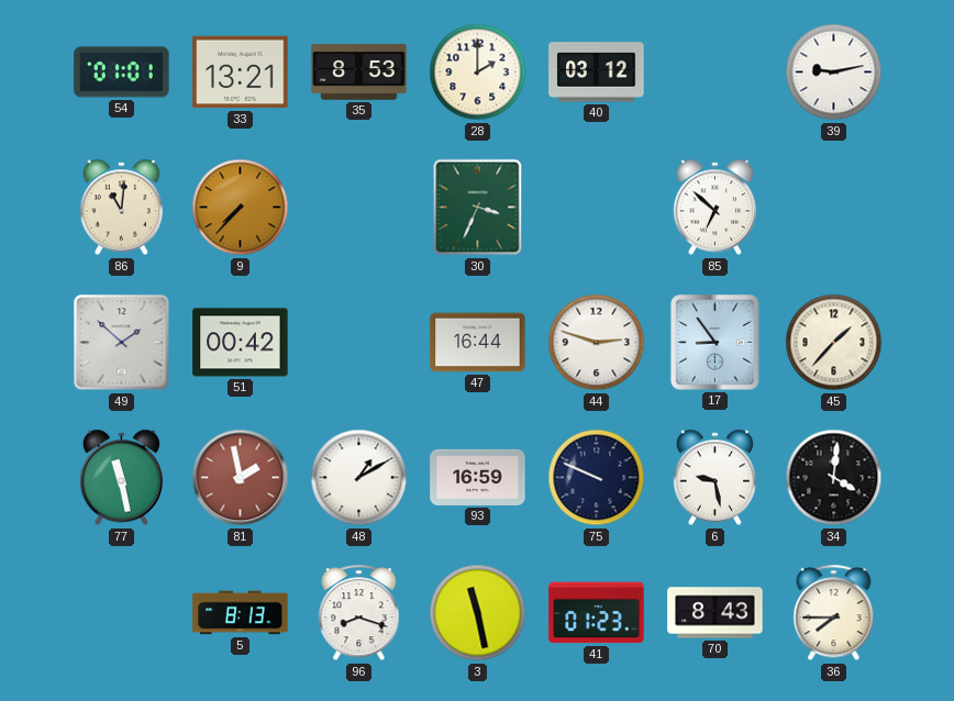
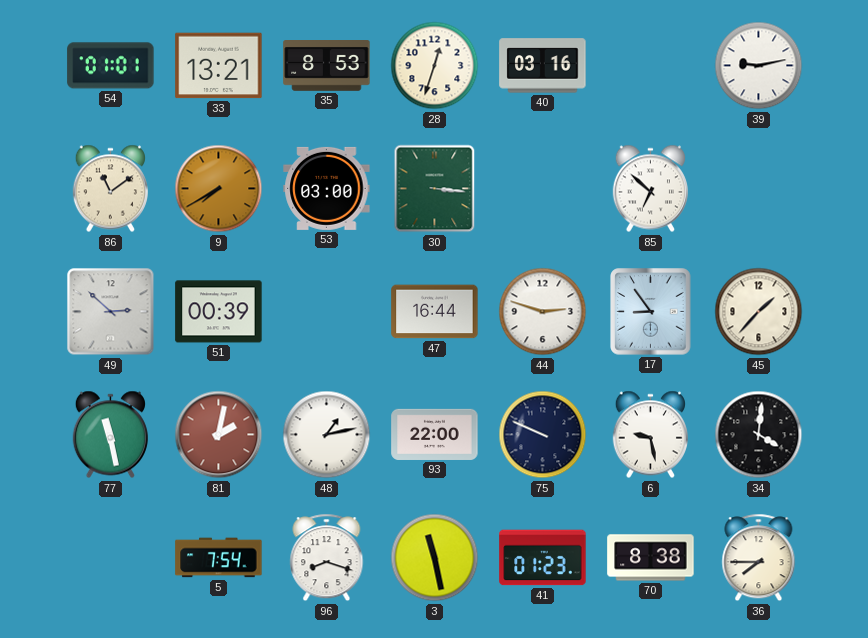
28: 2:00 -> 12:33
40: 03:12 -> 03:16
86: 11:01 -> 11:09
9: 7:37 -> 7:40
53: none -> 03:00
30: 3:34 -> 3:16
49: 1:52 -> 2:52
51: 00:42 -> 00:39
81: 1:58 -> 2:02
48: 1:10 -> 1:13
93: 16:59 -> 22:00
5: 8:13 -> 7:54
70: 8:43 -> 8:38
